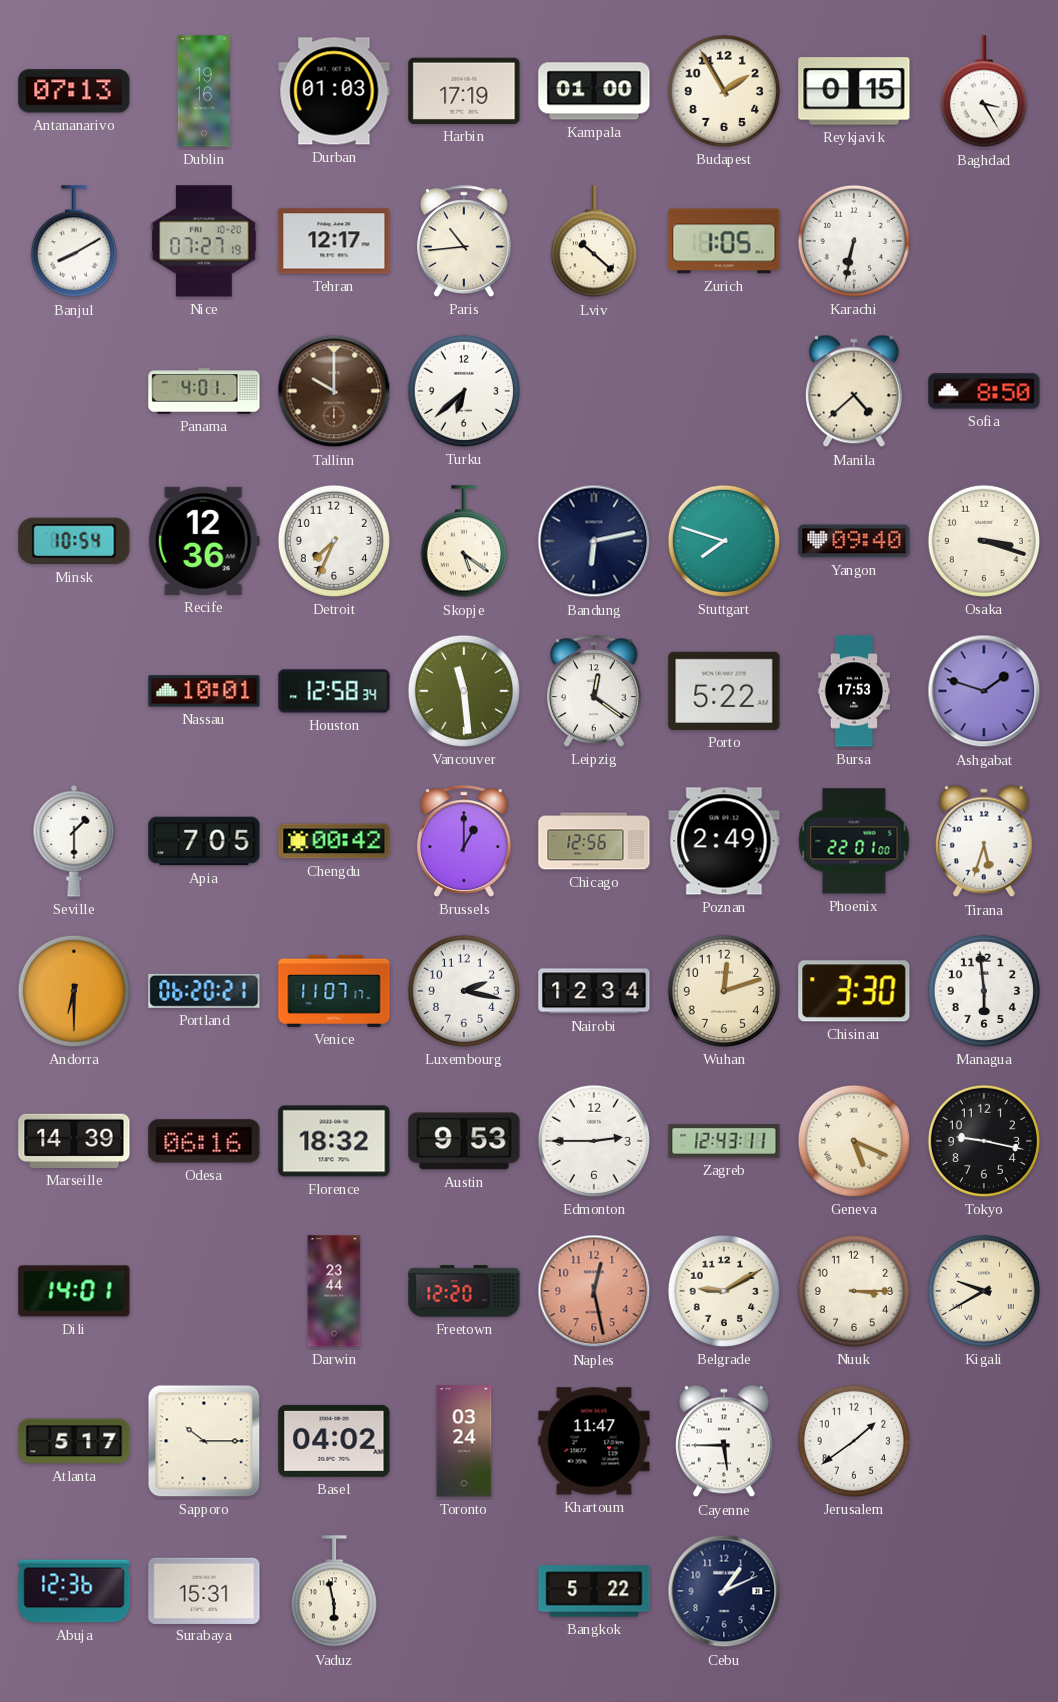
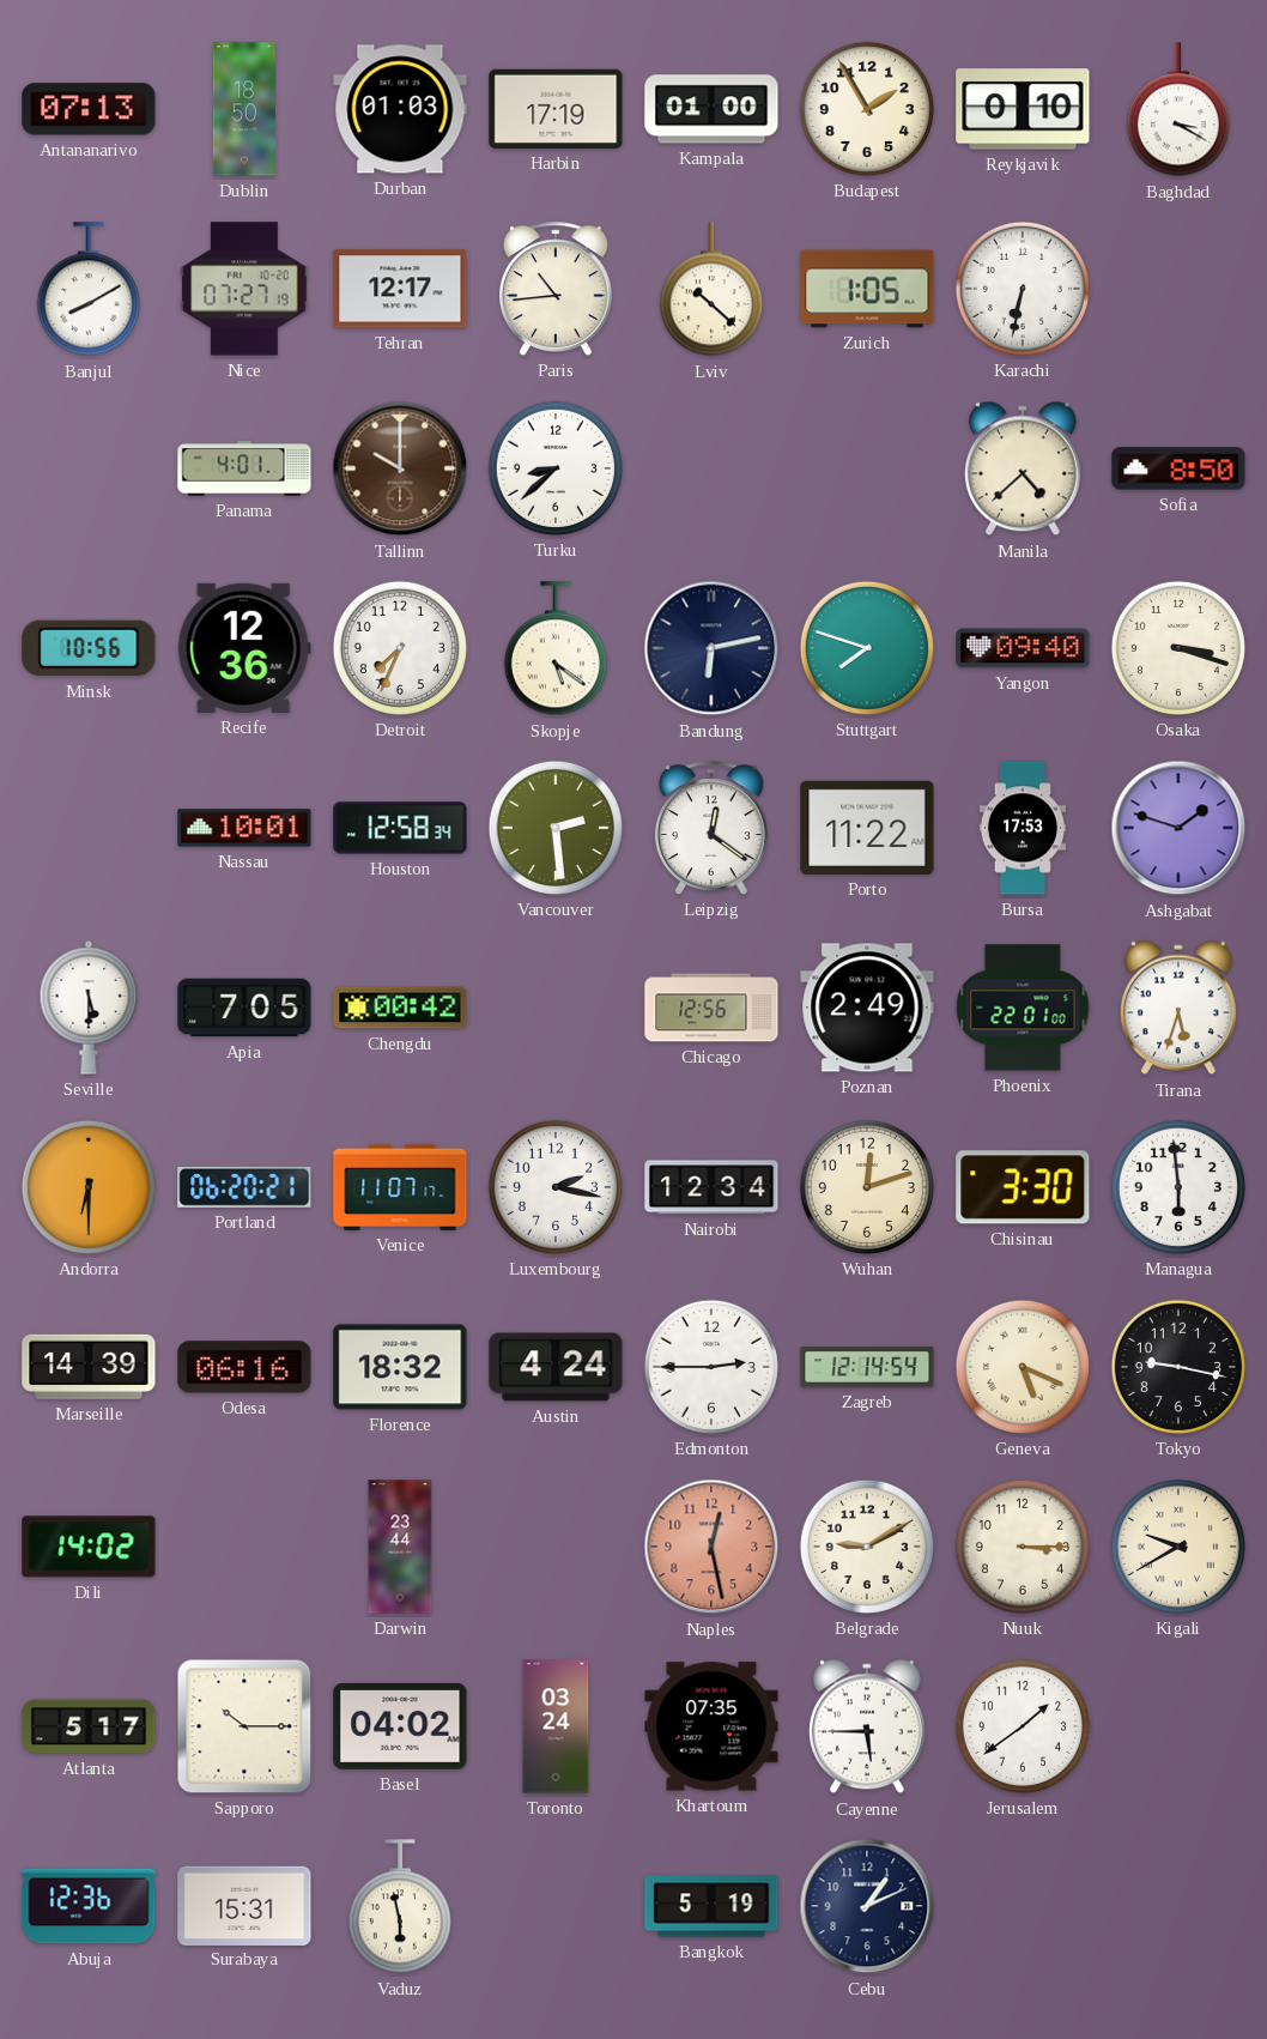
Dublin: 19:16 -> 18:50
Reykjavik: 0:15 -> 0:10
Baghdad: 3:25 -> 3:20
Turku: 6:38 -> 8:38
Minsk: 10:54 -> 10:56
Vancouver: 11:29 -> 2:29
Porto: 5:22 -> 11:22
Seville: 1:30 -> 5:30
Brussels: 1:00 -> none
Austin: 9:53 -> 4:24
Zagreb: 12:43 -> 12:14
Dili: 14:01 -> 14:02
Freetown: 12:20 -> none
Khartoum: 11:47 -> 07:35
Bangkok: 5:22 -> 5:19
